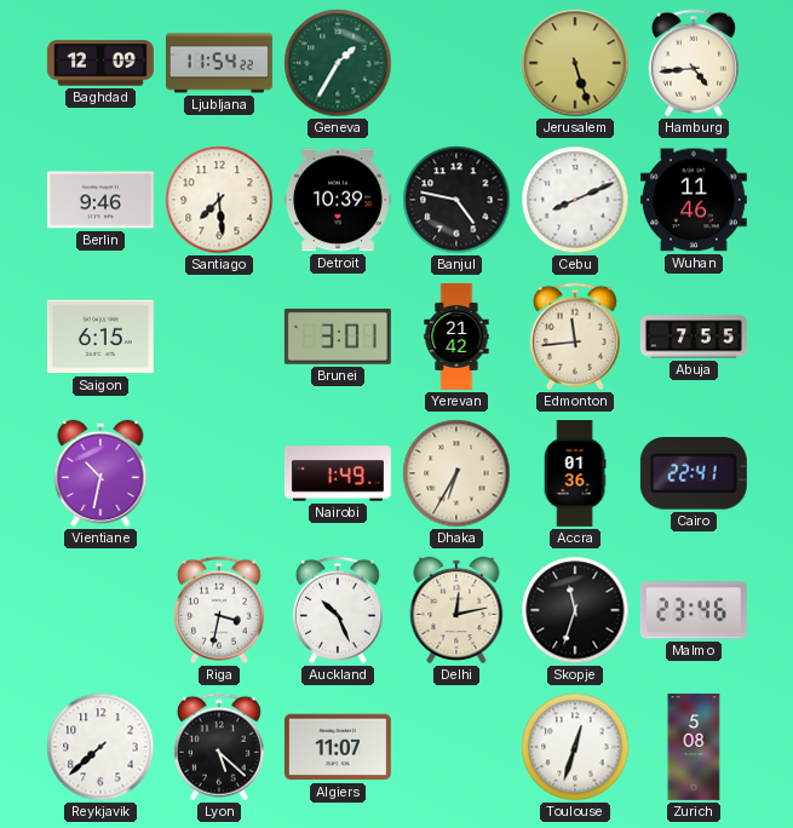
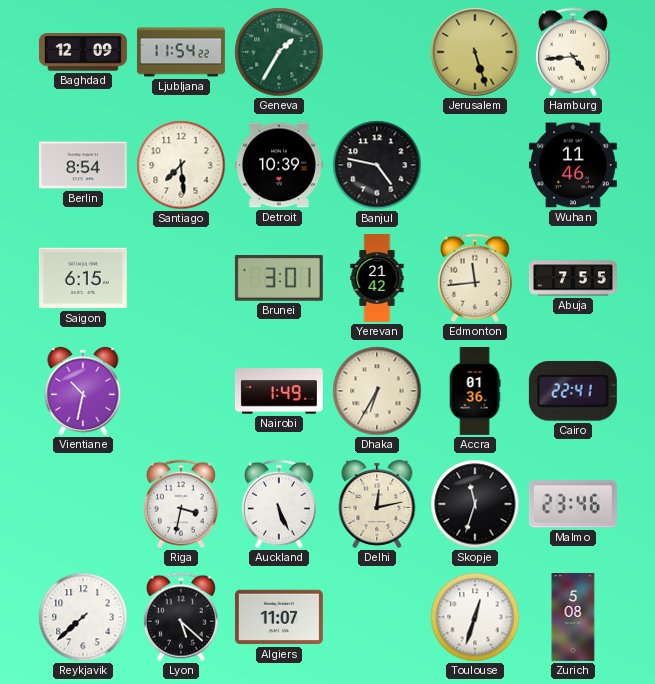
Berlin: 9:46 -> 8:54
Cebu: 8:11 -> none
Auckland: 10:26 -> 5:26
